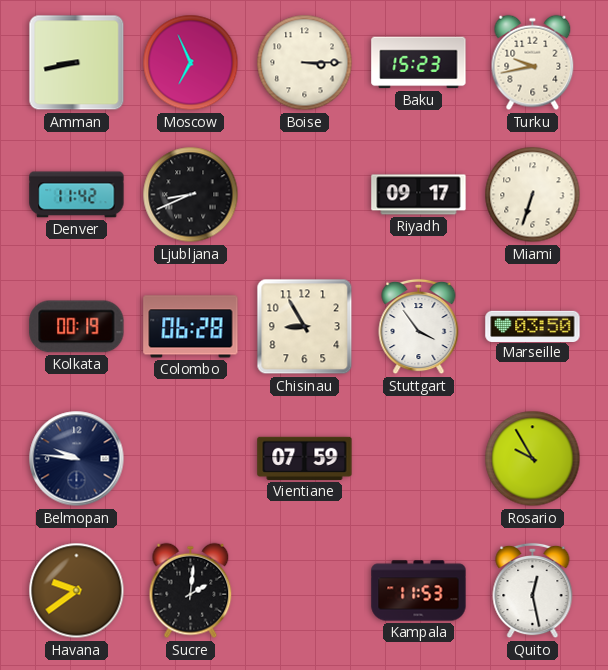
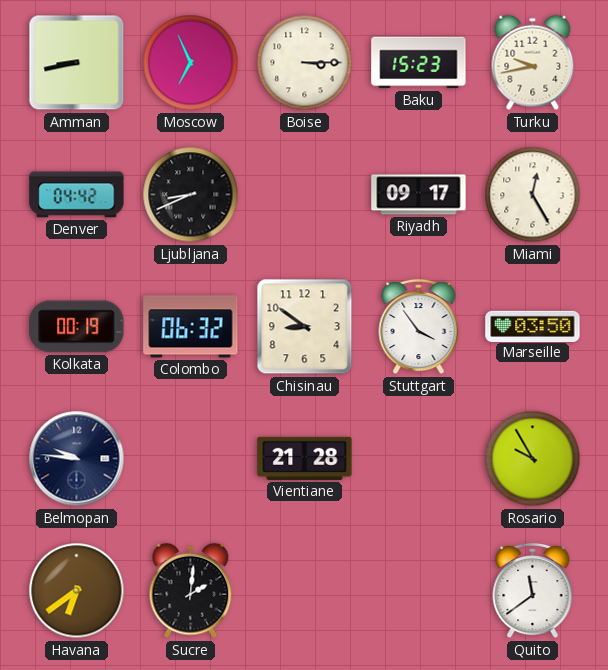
Denver: 11:42 -> 04:42
Miami: 6:33 -> 12:25
Colombo: 06:28 -> 06:32
Chisinau: 8:55 -> 8:51
Vientiane: 07:59 -> 21:28
Havana: 9:39 -> 6:39
Kampala: 11:53 -> none
Quito: 12:28 -> 11:39
